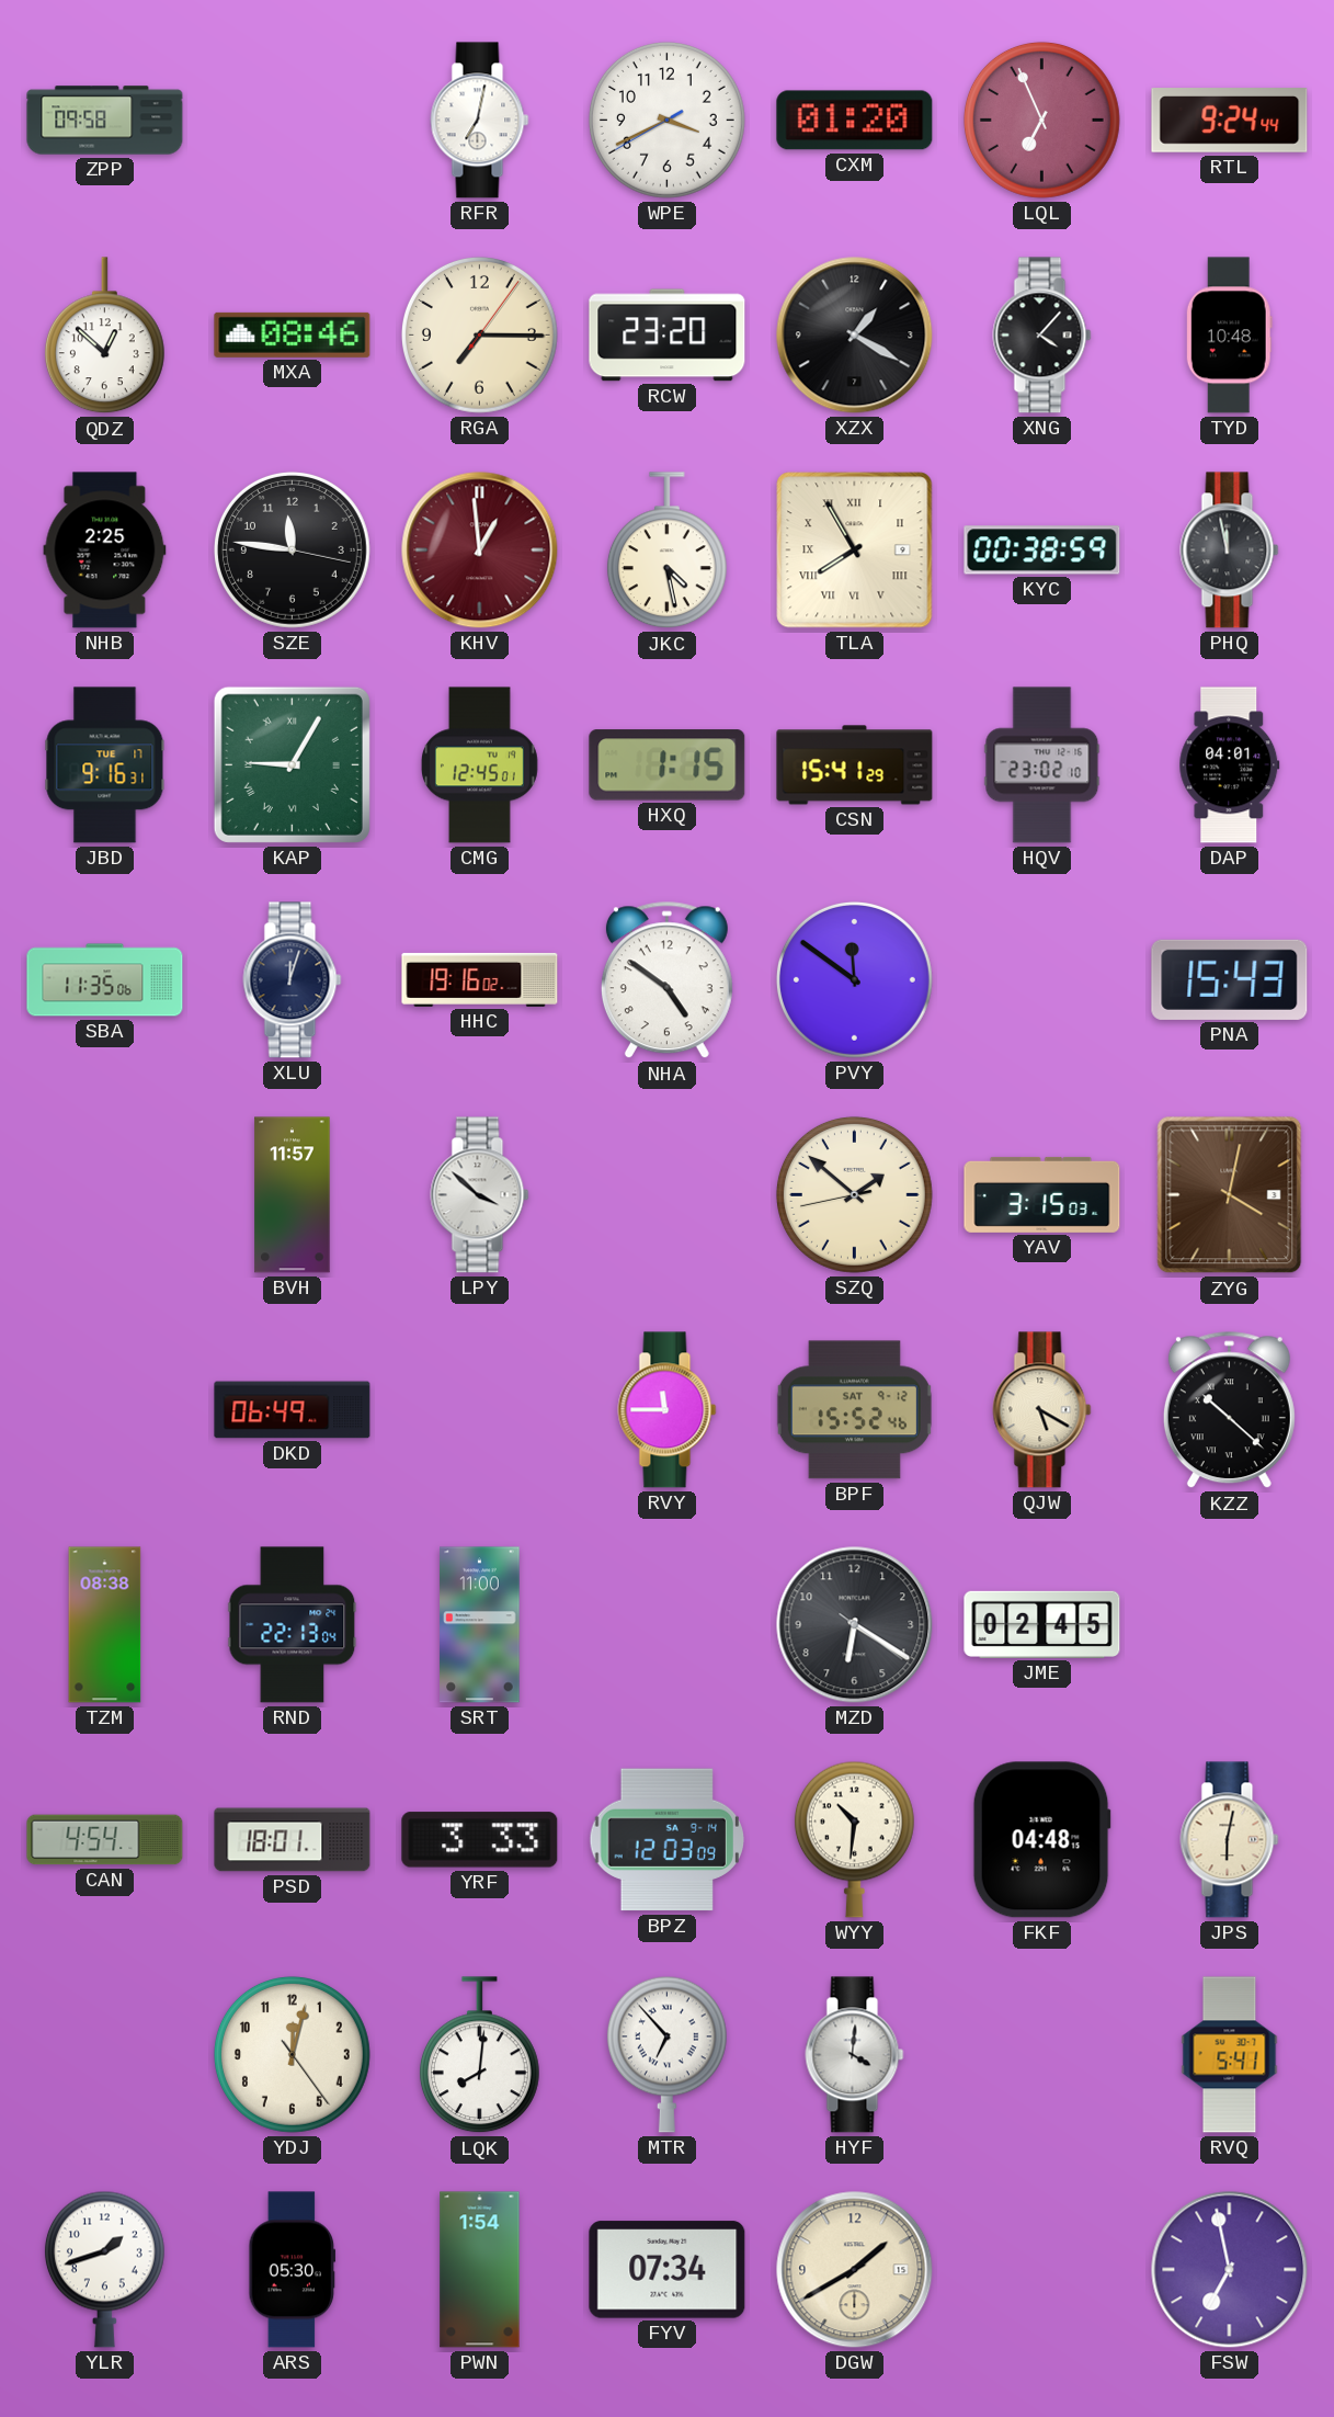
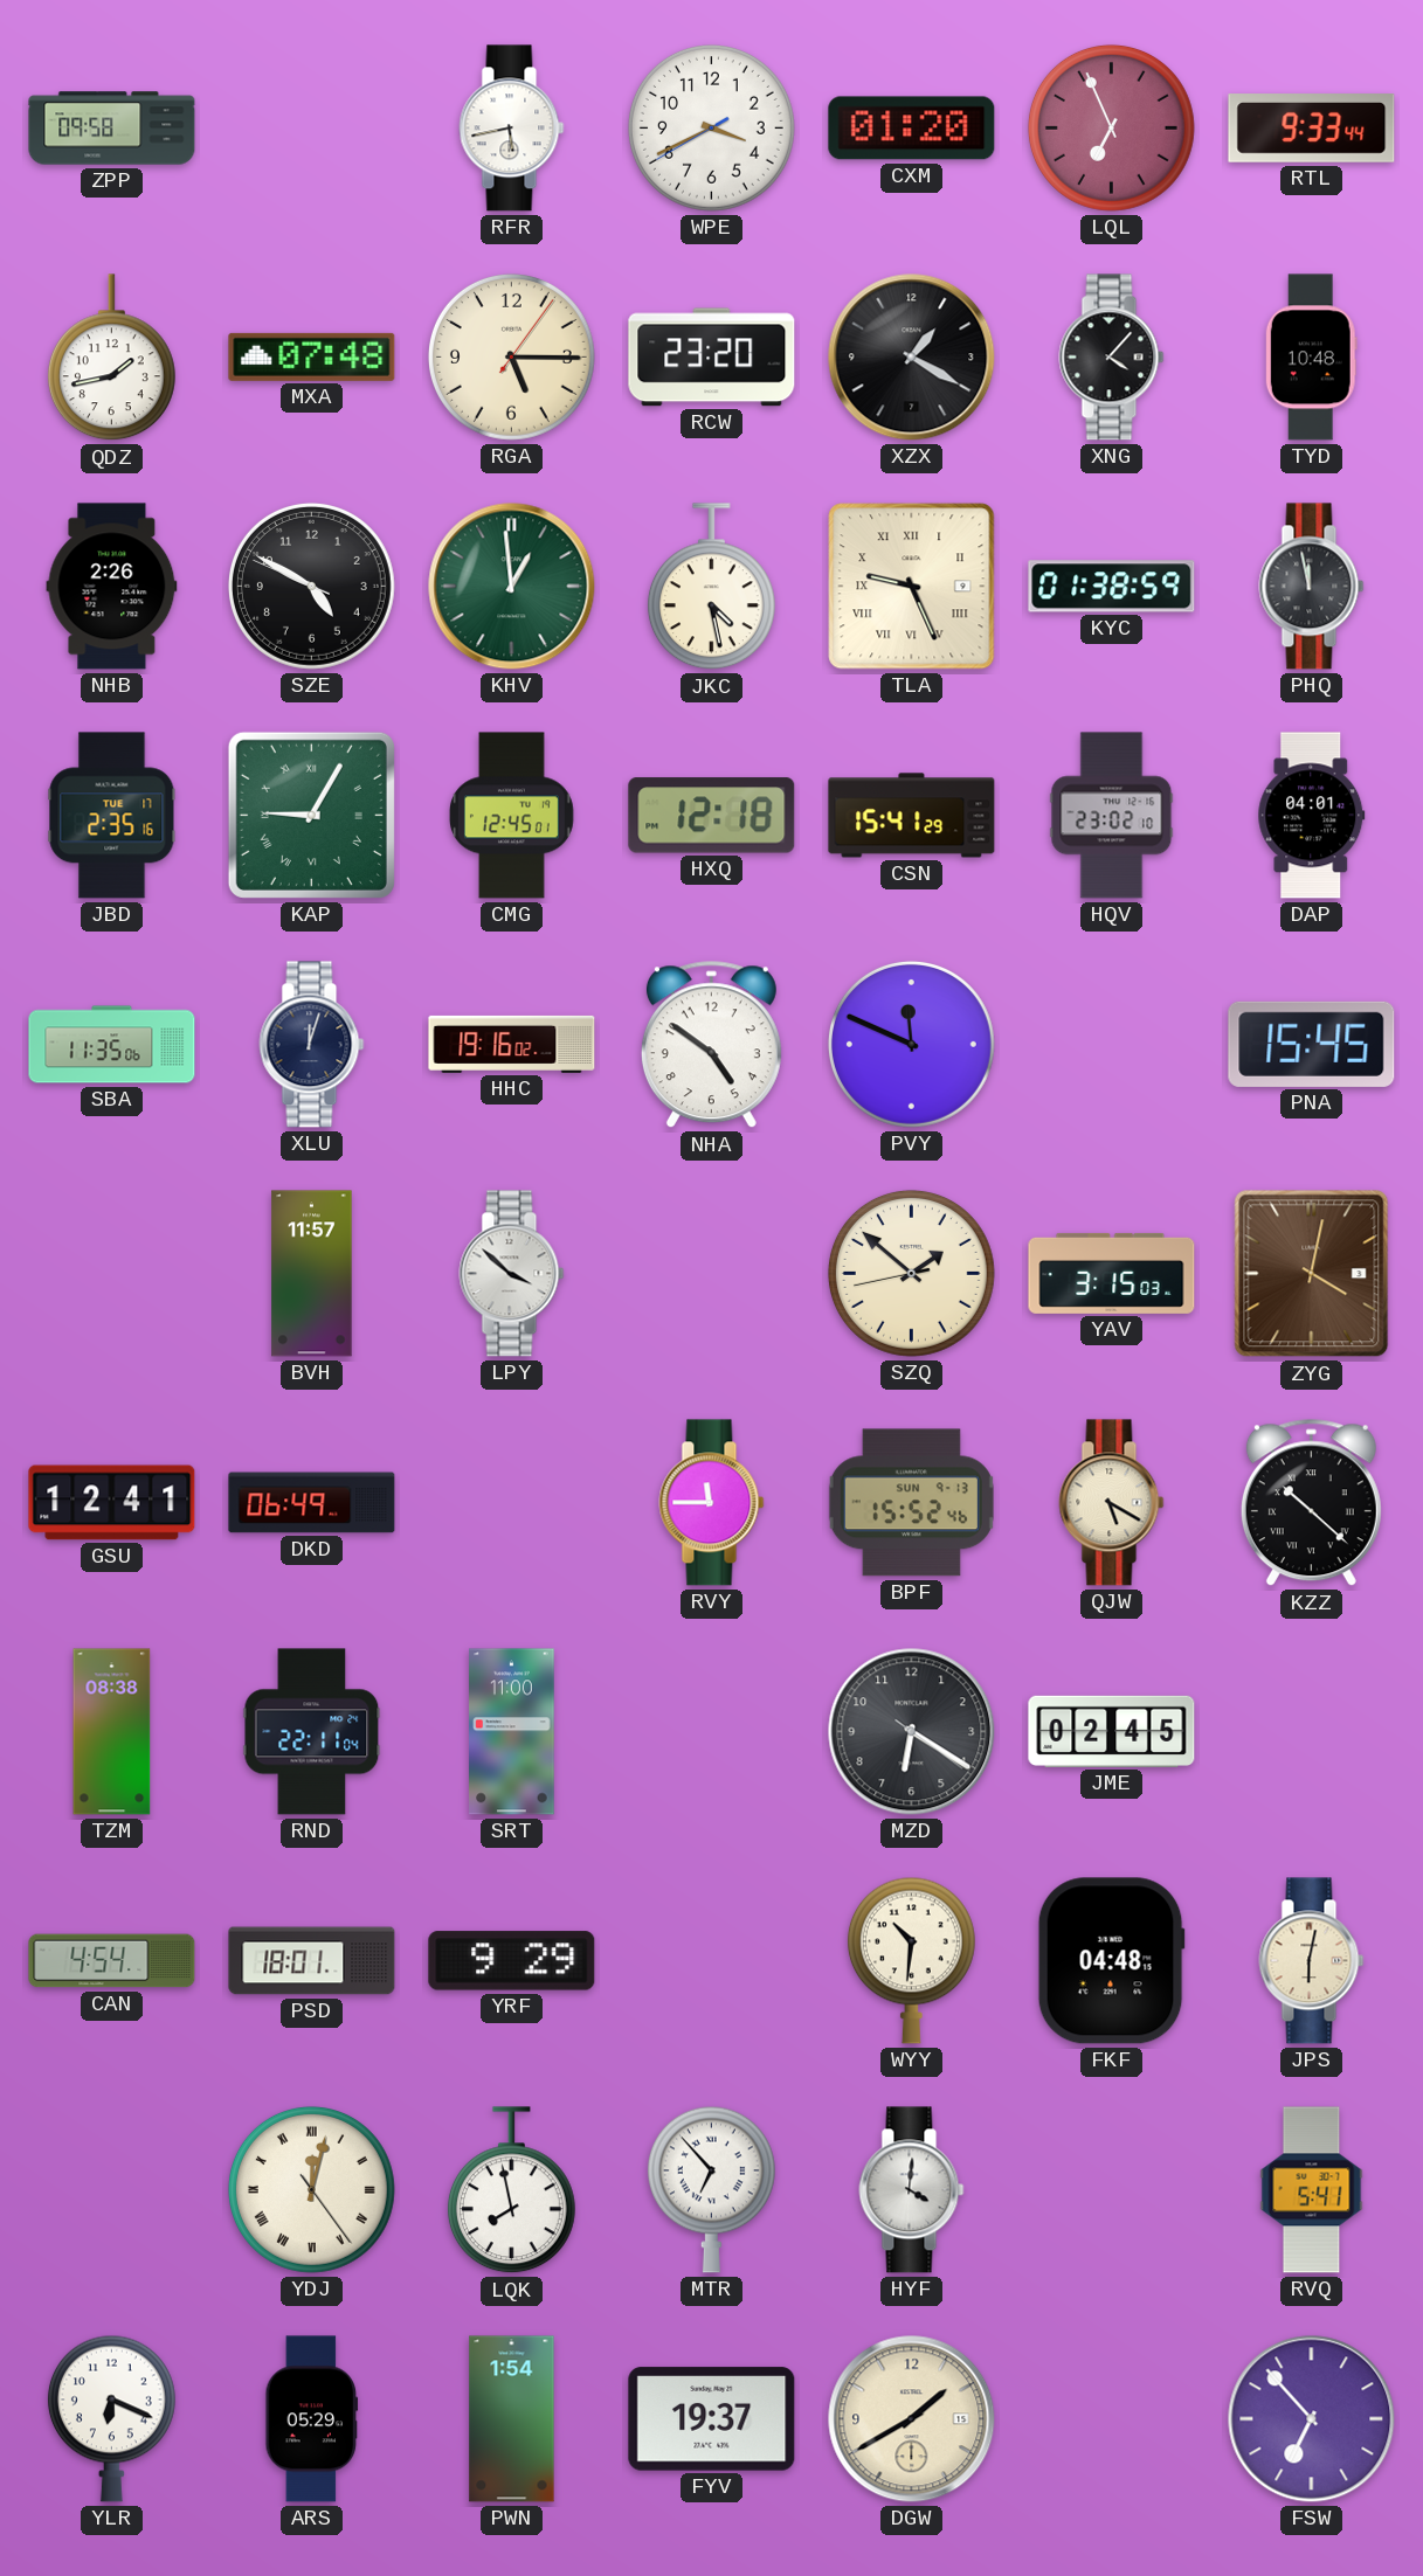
RFR: 7:02 -> 5:43
RTL: 9:24 -> 9:33
QDZ: 12:52 -> 1:43
MXA: 08:46 -> 07:48
RGA: 7:15 -> 5:15
NHB: 2:25 -> 2:26
SZE: 11:46 -> 4:49
KHV dial: burgundy -> green
TLA: 7:55 -> 9:26
KYC: 00:38 -> 01:38
JBD: 9:16 -> 2:35
HXQ: 1:15 -> 12:18
PVY: 11:51 -> 11:49
PNA: 15:43 -> 15:45
GSU: none -> 12:41
BPF date: SAT 9-12 -> SUN 9-13
RND: 22:13 -> 22:11
YRF: 3:33 -> 9:29
BPZ: 12:03 -> none
YDJ numerals: Arabic -> Roman
LQK: 8:01 -> 7:58
YLR: 1:42 -> 6:19
ARS: 05:30 -> 05:29
FYV: 07:34 -> 19:37
FSW: 6:58 -> 6:53
